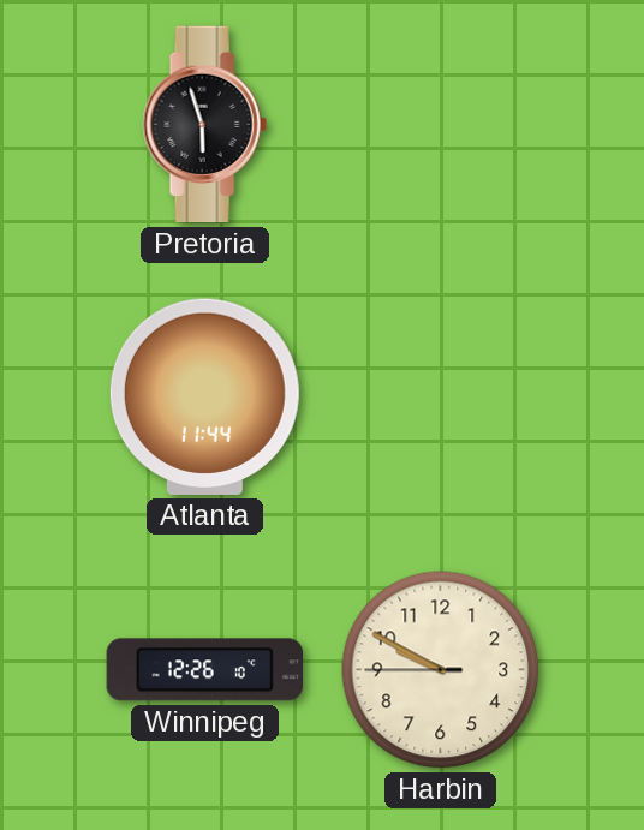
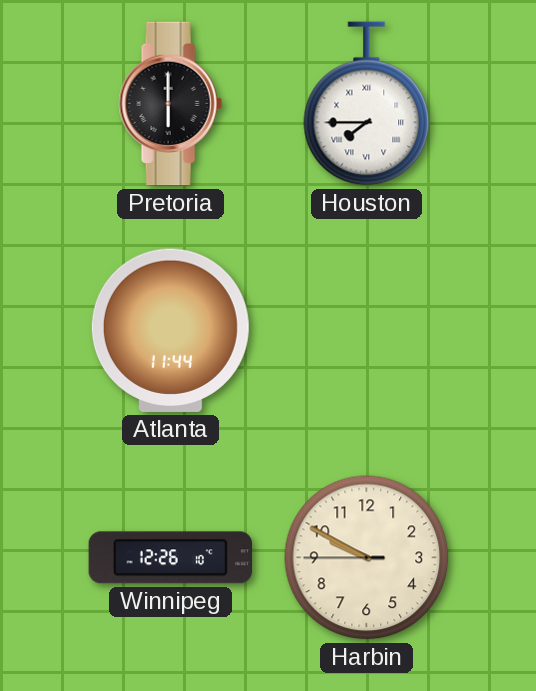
Pretoria: 5:57 -> 6:00
Houston: none -> 7:45
